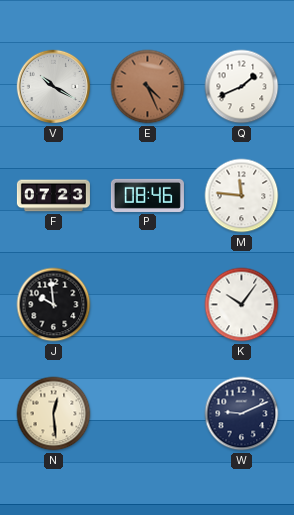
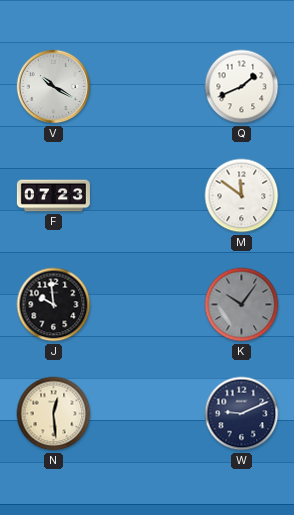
E: 4:26 -> none
P: 08:46 -> none
M: 11:46 -> 11:51
K dial: white -> grey
